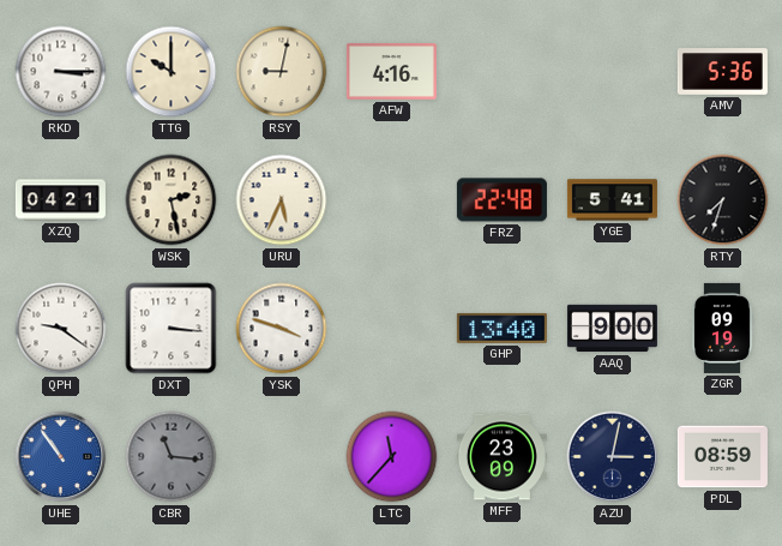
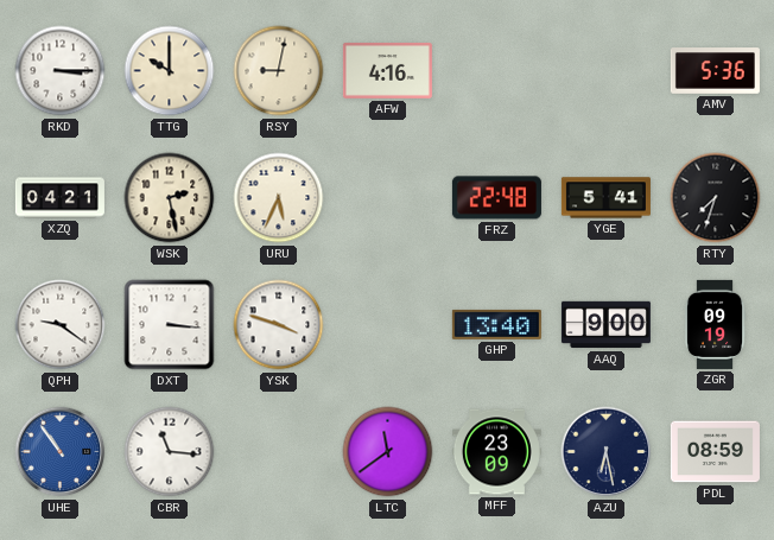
CBR dial: grey -> white
LTC: 11:37 -> 11:39
AZU: 3:02 -> 6:28
